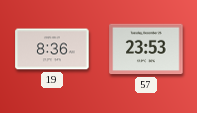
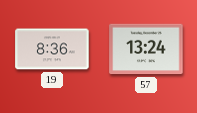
57: 23:53 -> 13:24
